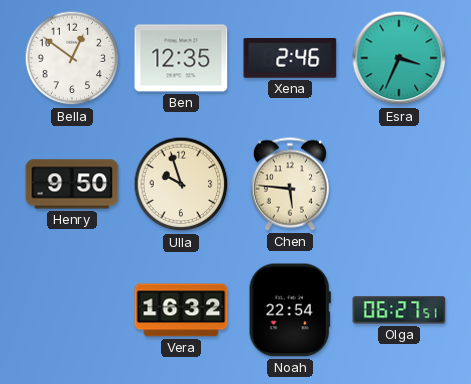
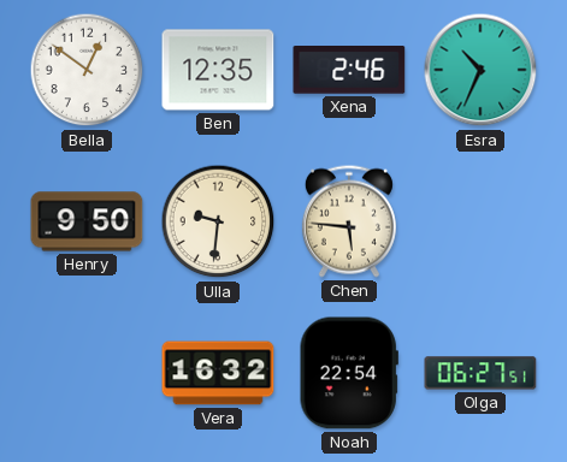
Esra: 3:34 -> 10:34
Ulla: 9:57 -> 9:31
